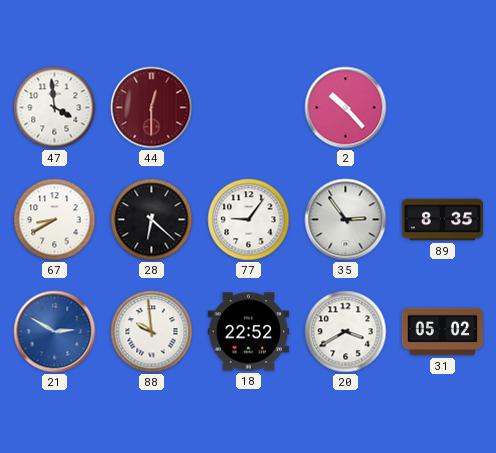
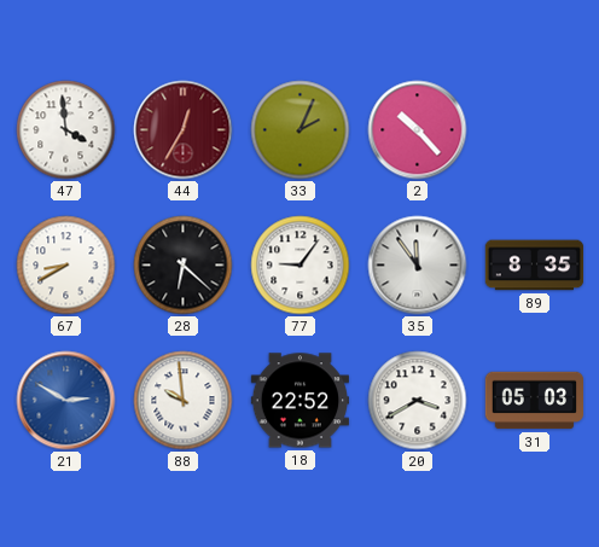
44: 12:30 -> 12:35
33: none -> 2:04
35: 2:54 -> 11:54
31: 05:02 -> 05:03
